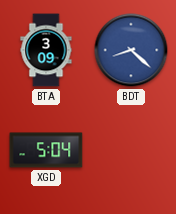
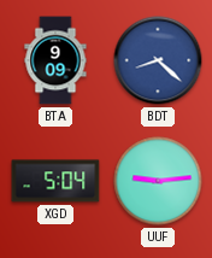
BTA: 3:09 -> 9:09
UUF: none -> 9:14
